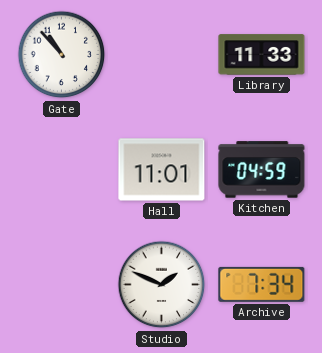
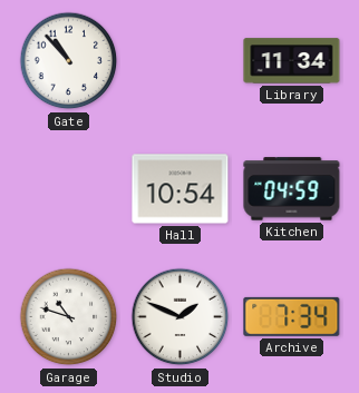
Library: 11:33 -> 11:34
Hall: 11:01 -> 10:54
Garage: none -> 10:48
